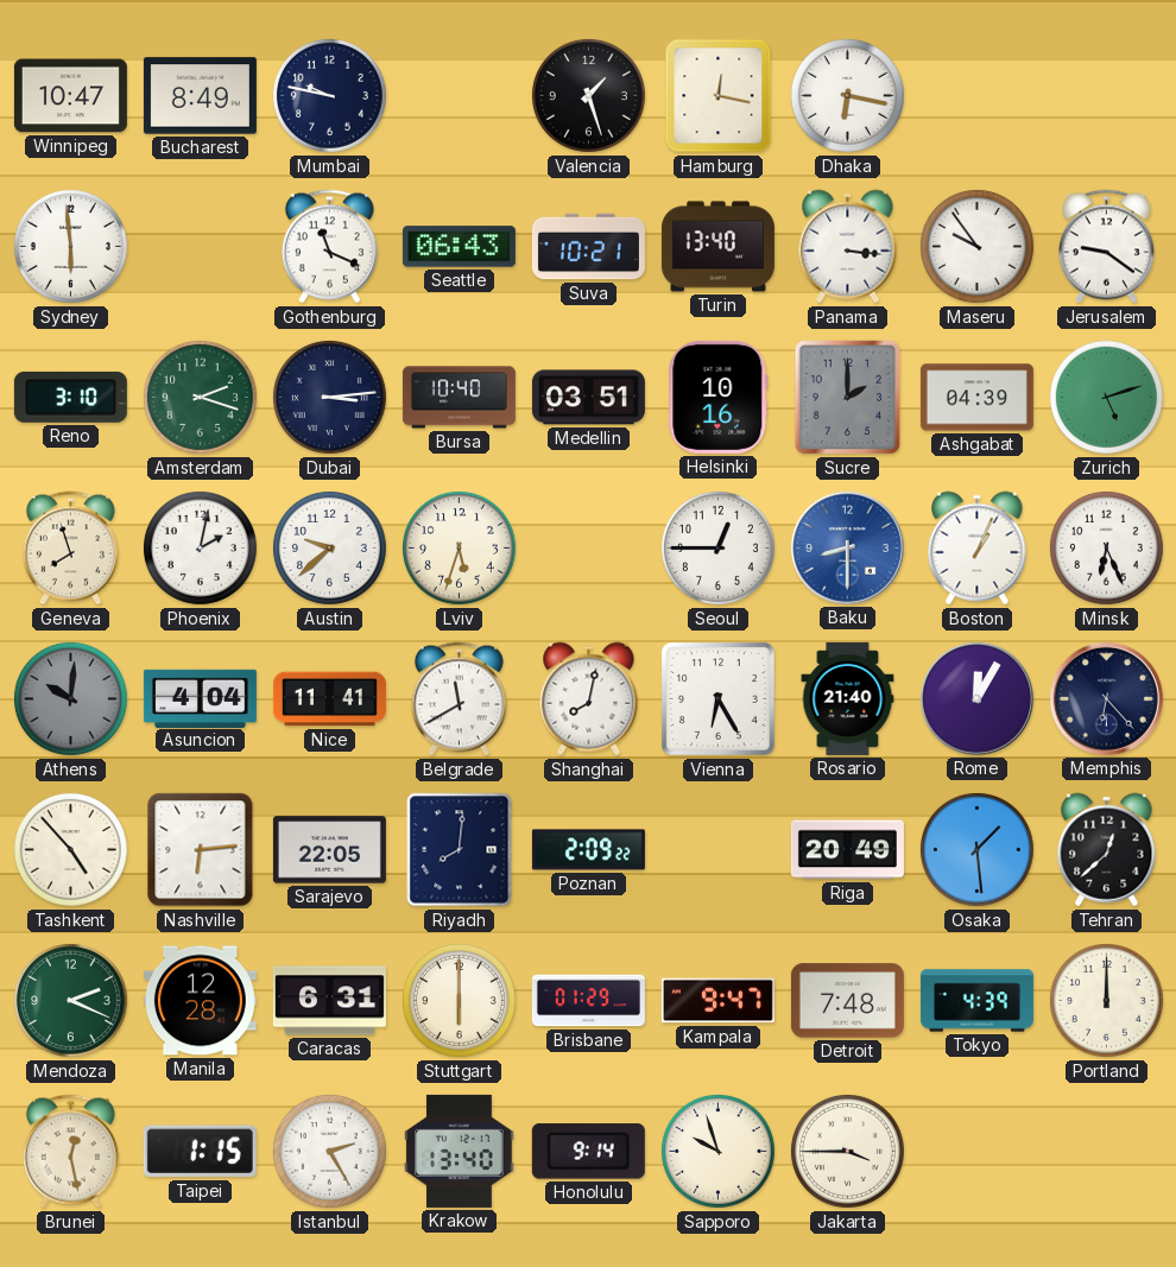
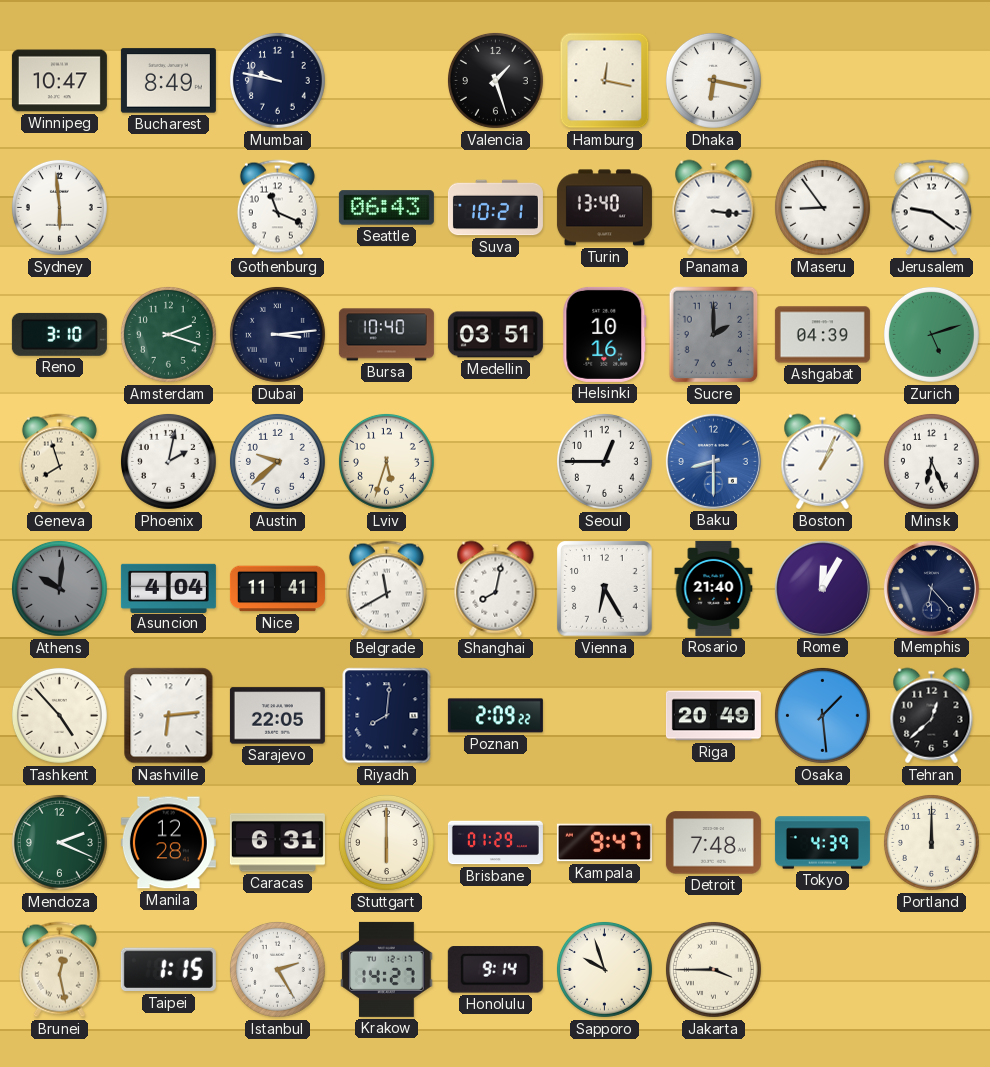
Maseru: 9:54 -> 8:54
Krakow: 13:40 -> 14:27
